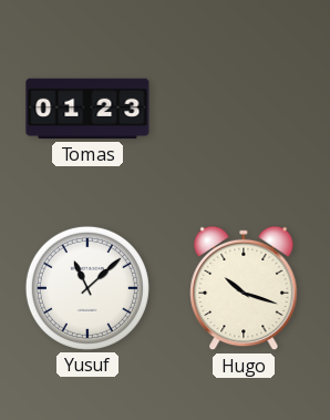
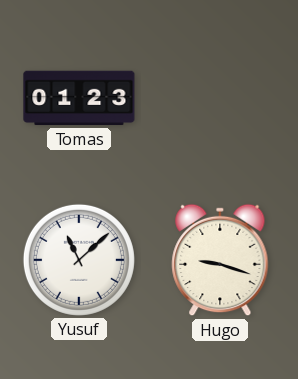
Hugo: 10:18 -> 9:18
